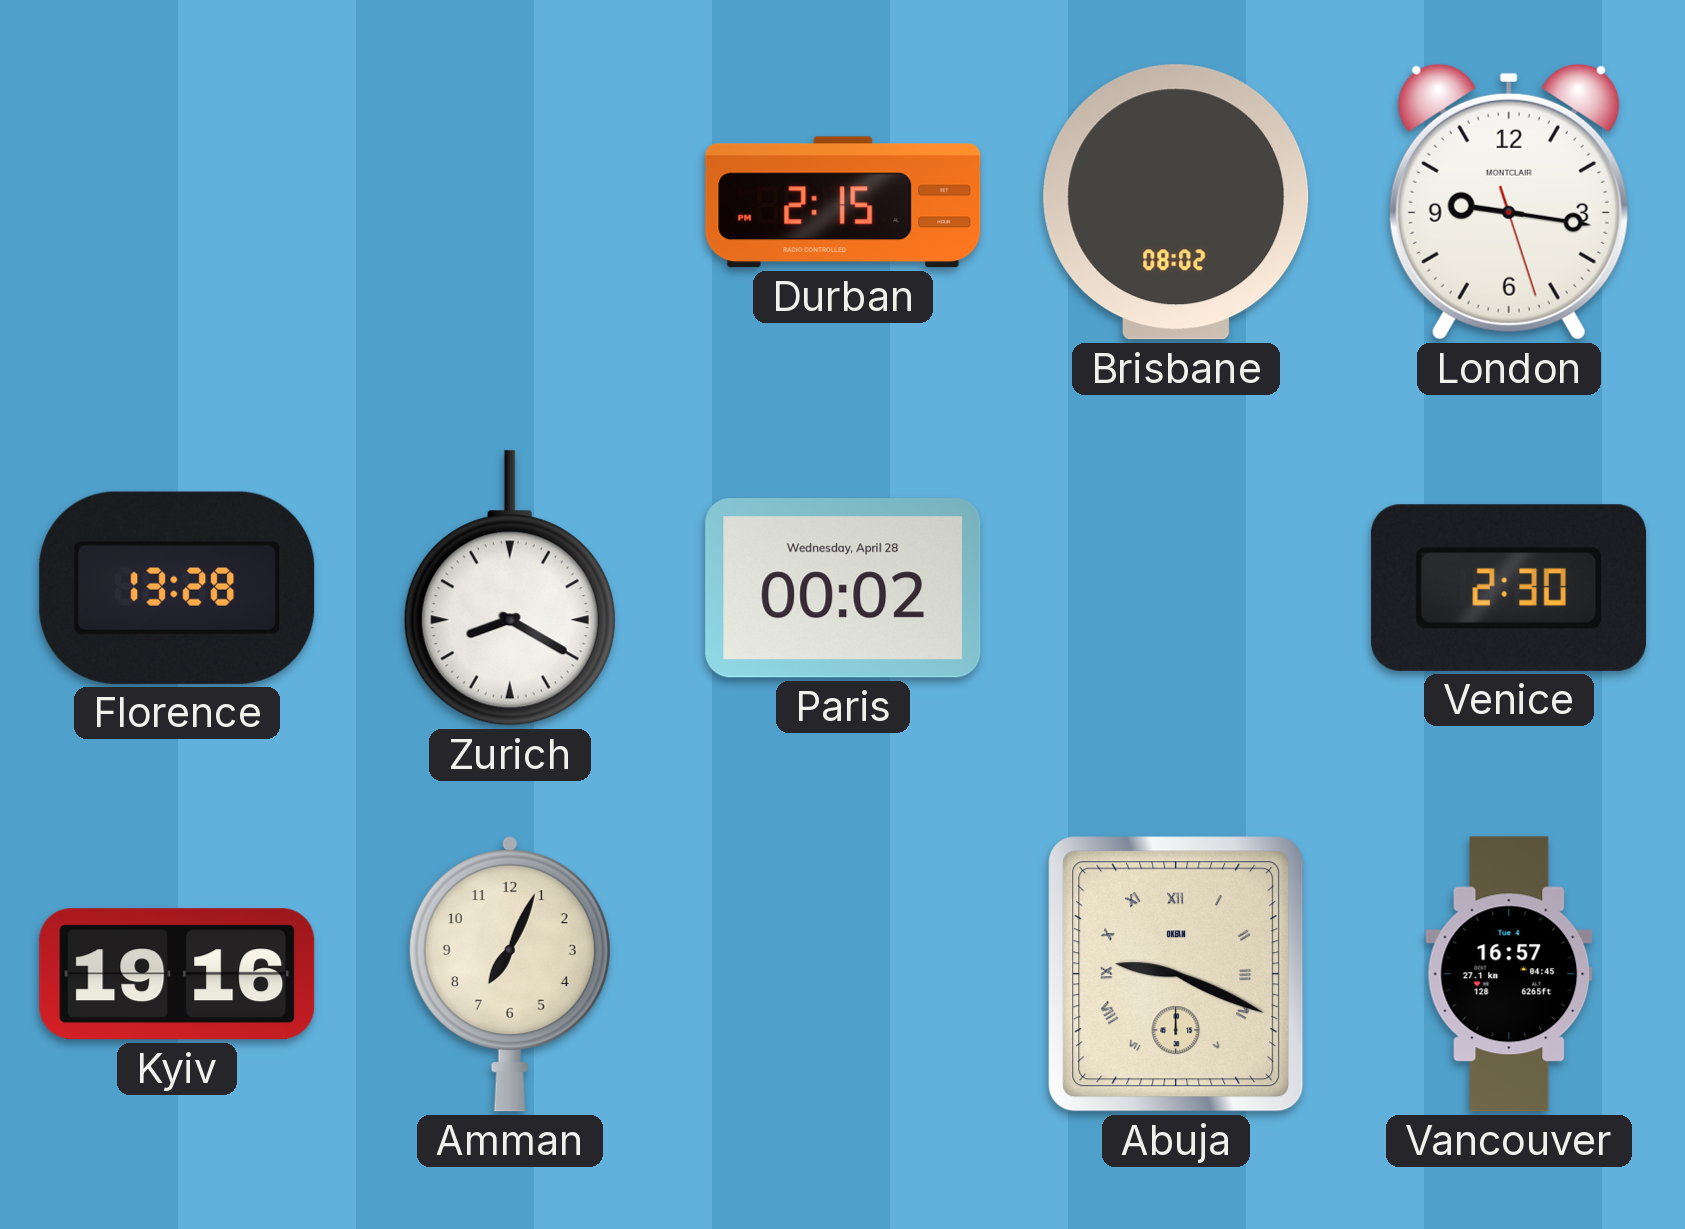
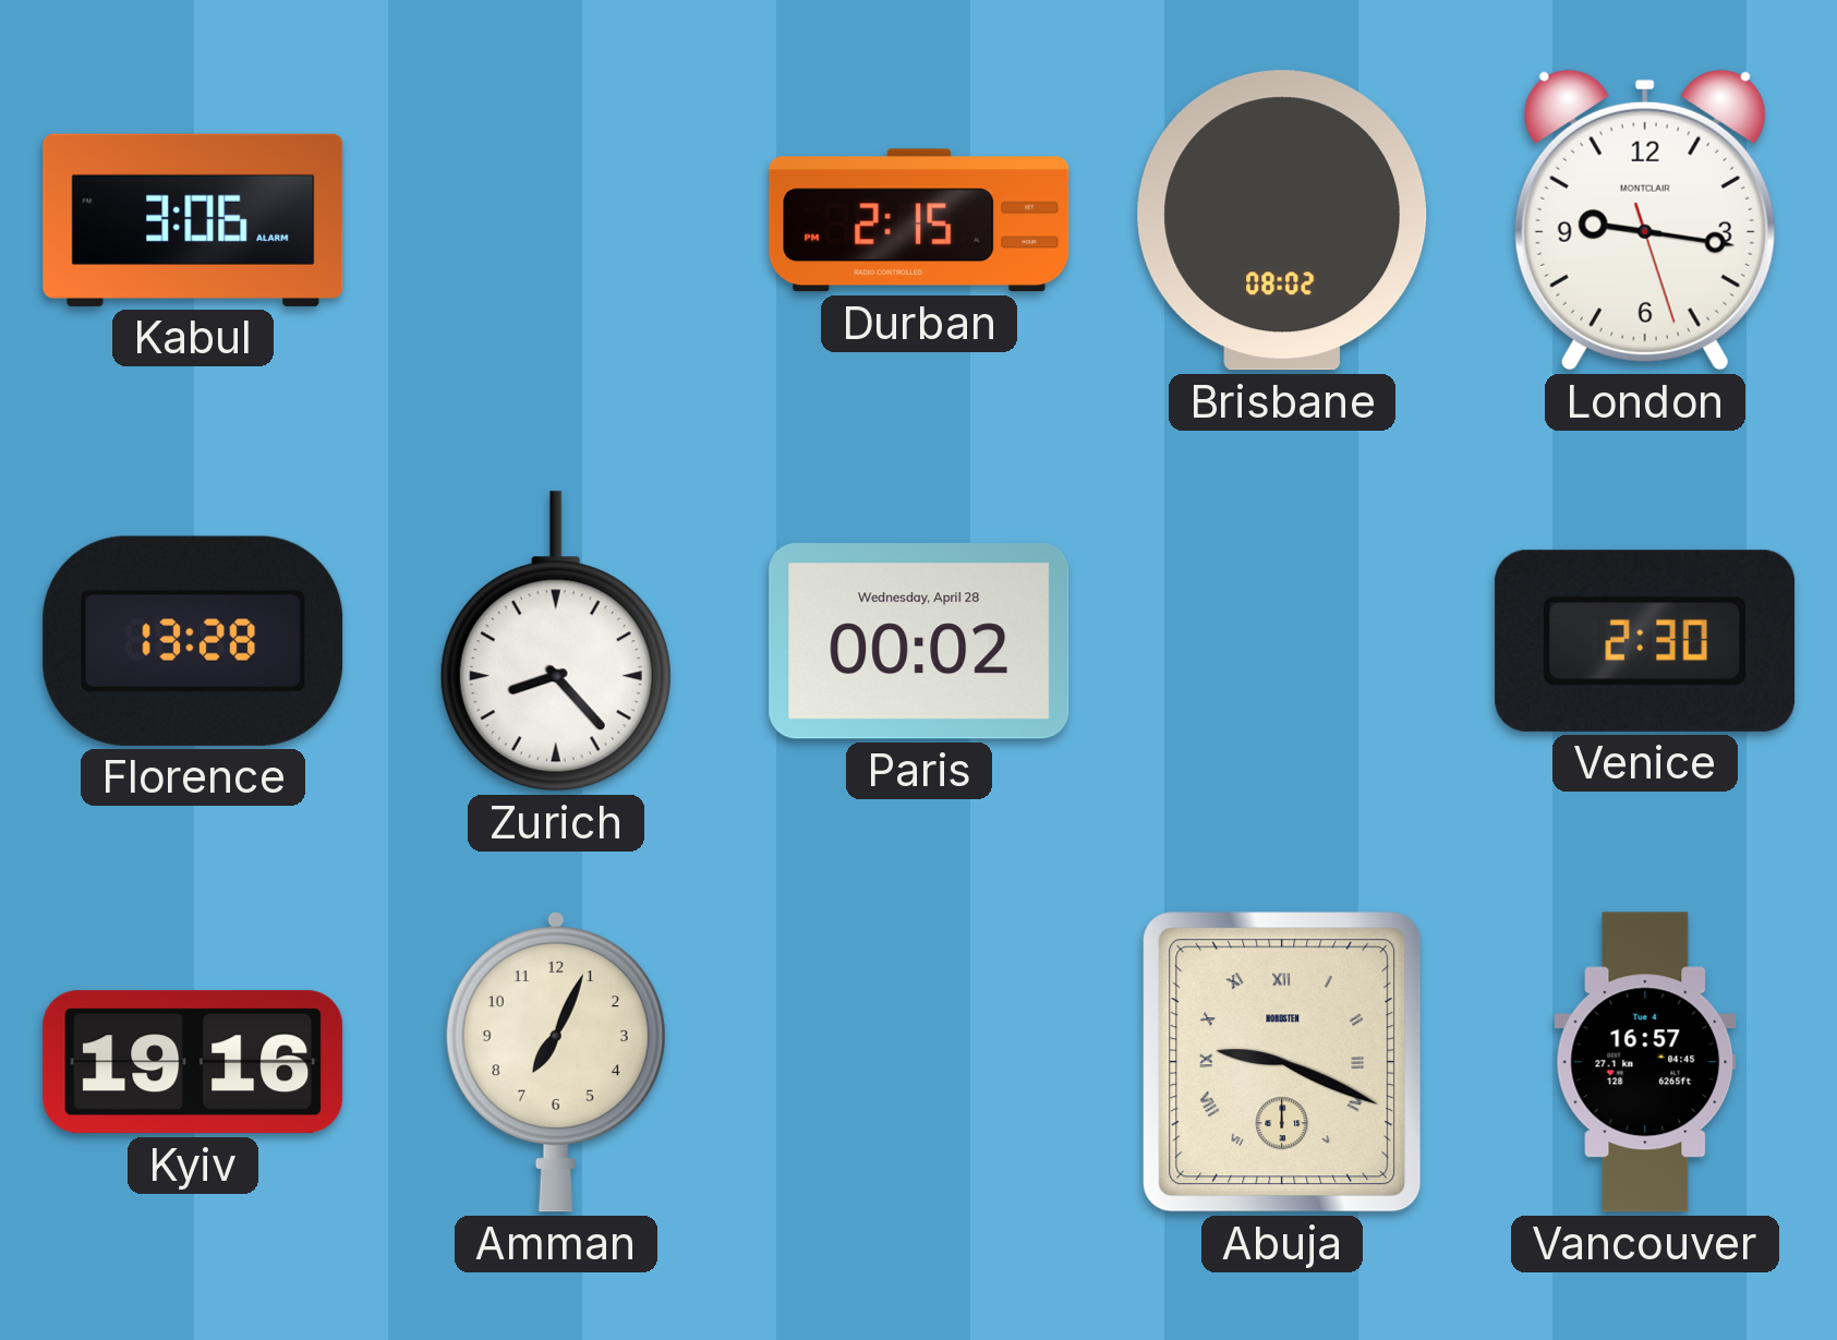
Kabul: none -> 3:06
Zurich: 8:20 -> 8:23
Abuja brand: OKEAN -> NORDSTEN
